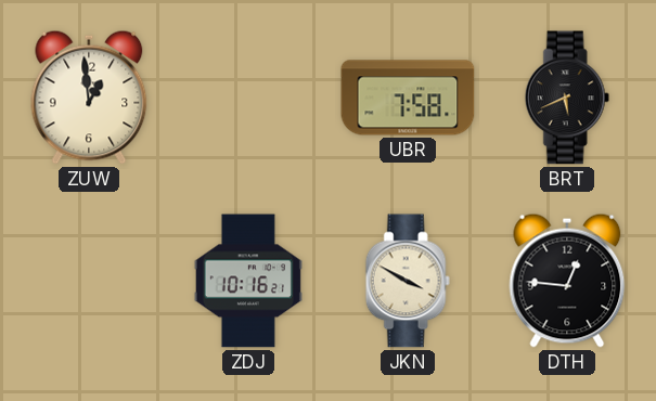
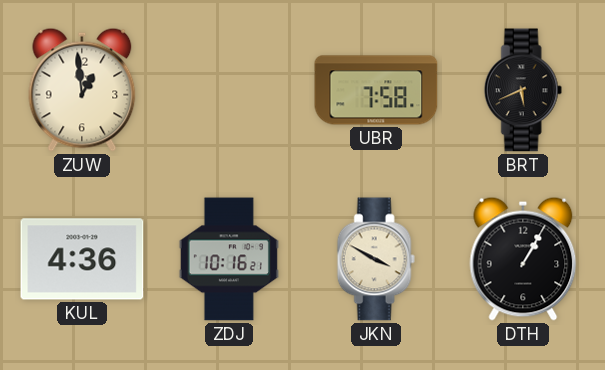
KUL: none -> 4:36
DTH: 12:46 -> 1:05
